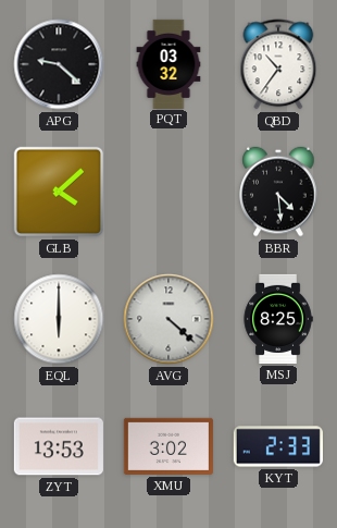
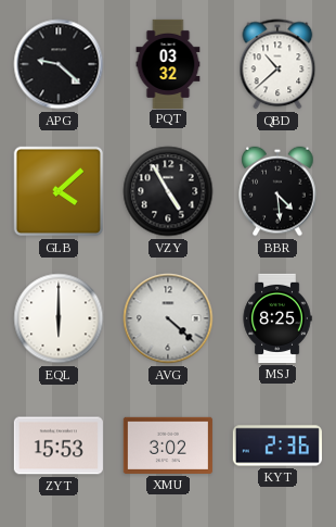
QBD: 10:36 -> 10:38
VZY: none -> 4:55
ZYT: 13:53 -> 15:53
KYT: 2:33 -> 2:36
